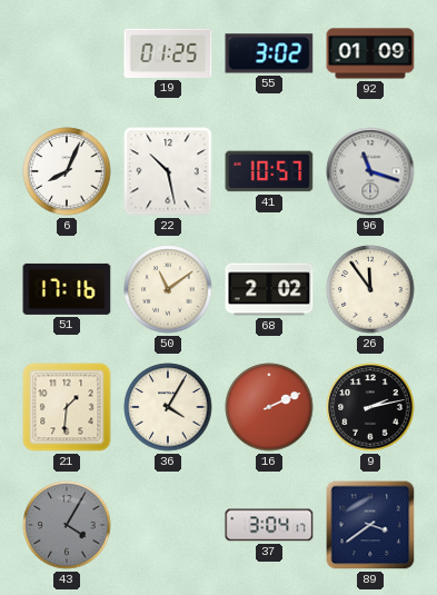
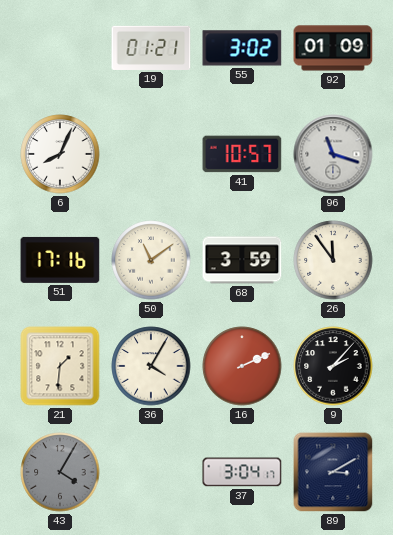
19: 01:25 -> 01:21
22: 10:28 -> none
68: 2:02 -> 3:59
9: 2:13 -> 2:07
89: 3:39 -> 3:10
